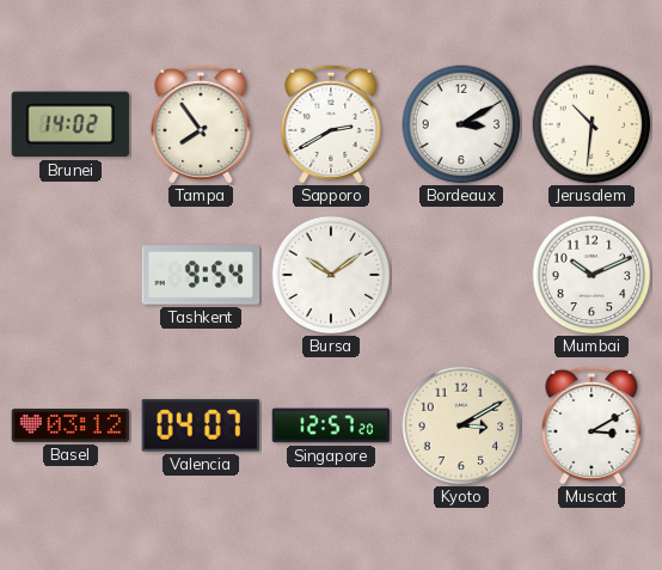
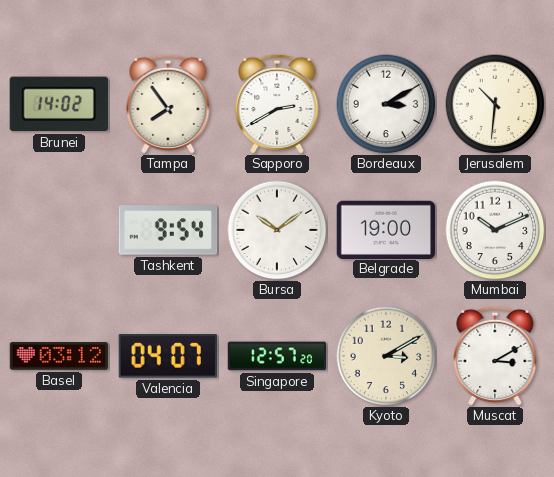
Belgrade: none -> 19:00
